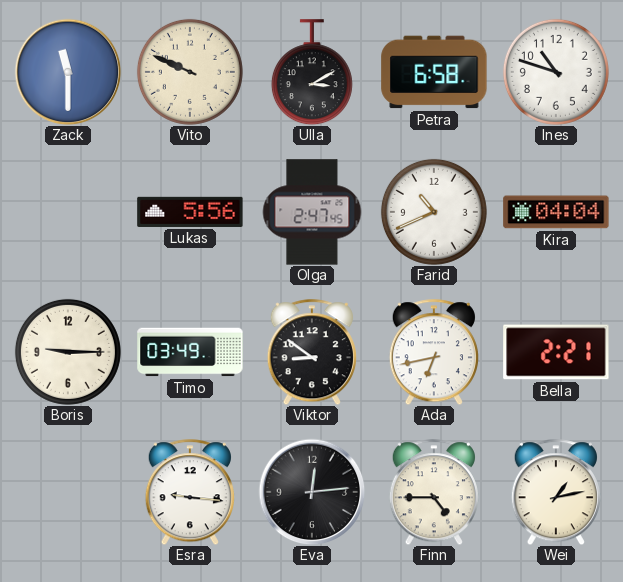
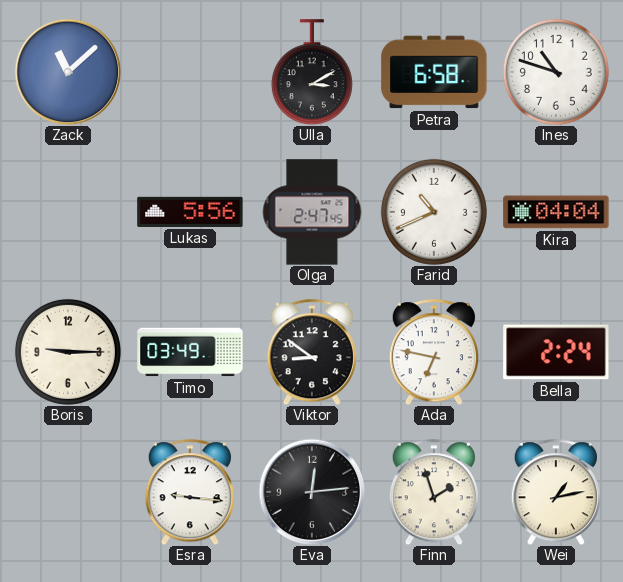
Zack: 11:30 -> 11:08
Vito: 9:49 -> none
Ada: 6:43 -> 6:47
Bella: 2:21 -> 2:24
Finn: 4:45 -> 1:57
